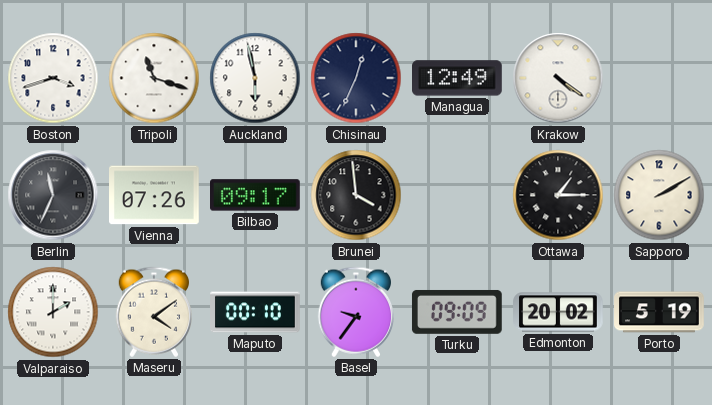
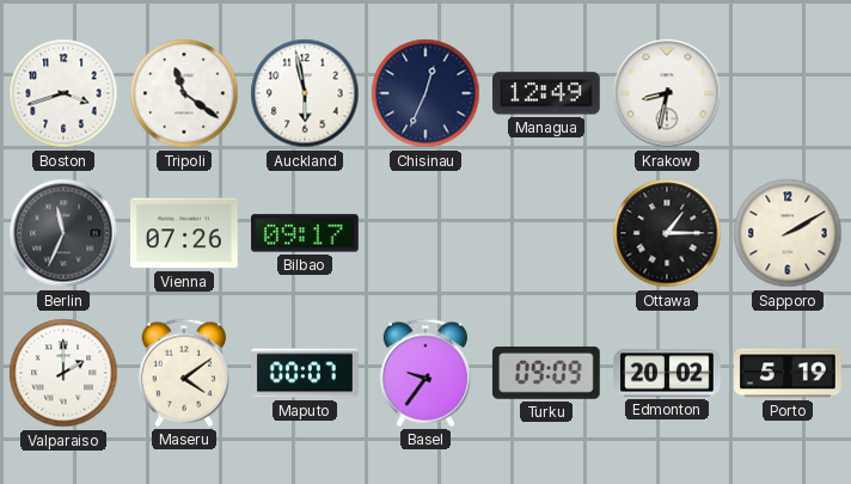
Tripoli: 11:18 -> 11:21
Krakow: 4:21 -> 8:32
Brunei: 3:59 -> none
Maputo: 00:10 -> 00:07
